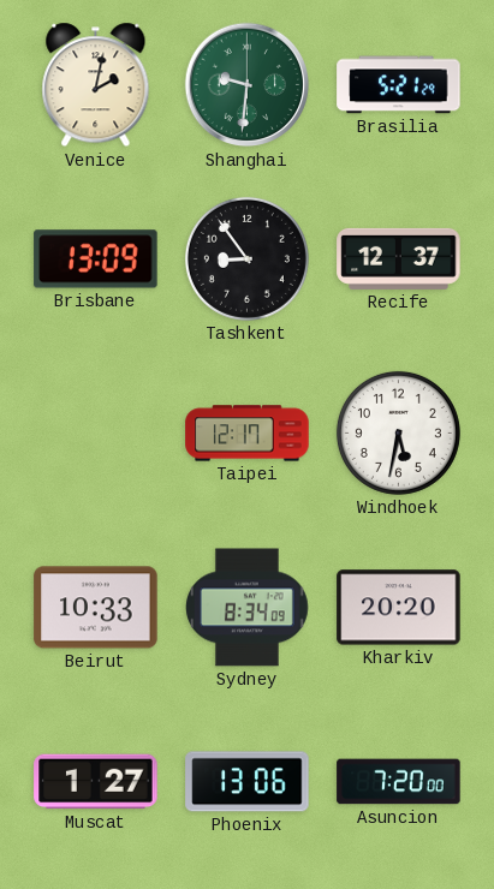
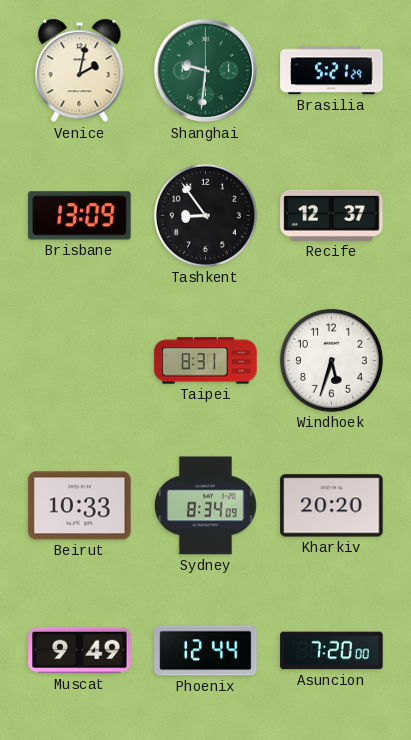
Taipei: 12:17 -> 8:31
Windhoek: 5:32 -> 5:33
Muscat: 1:27 -> 9:49
Phoenix: 13:06 -> 12:44
